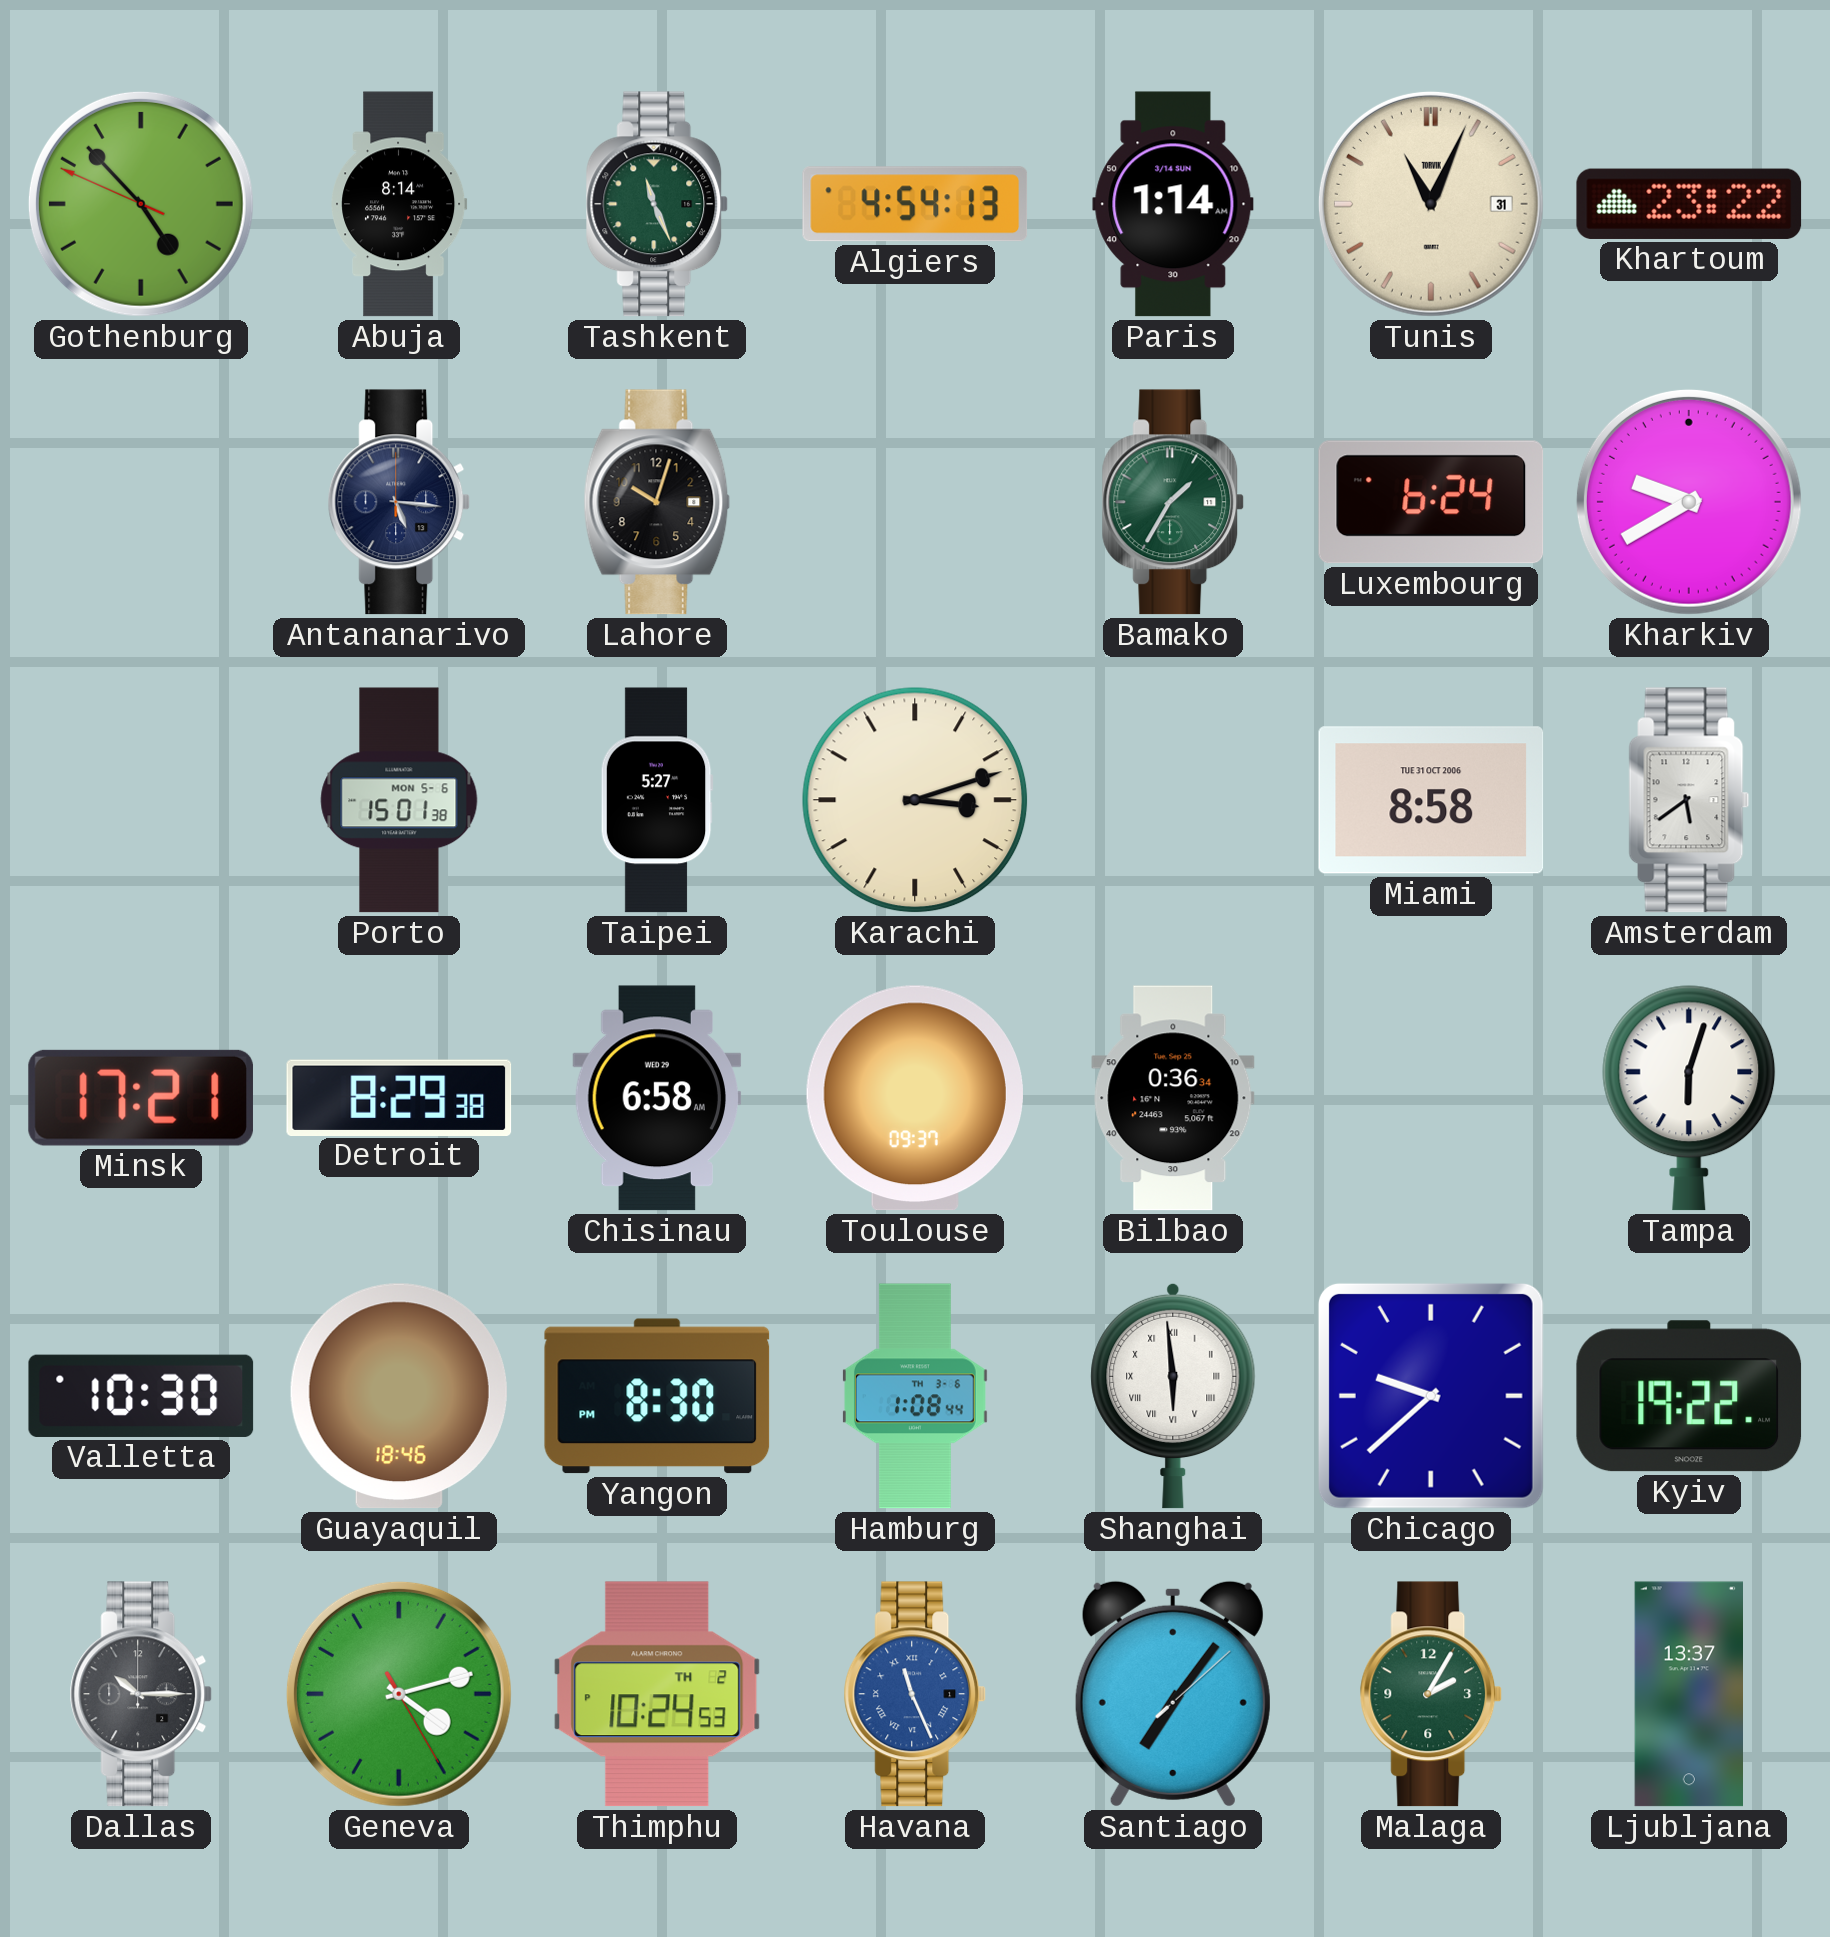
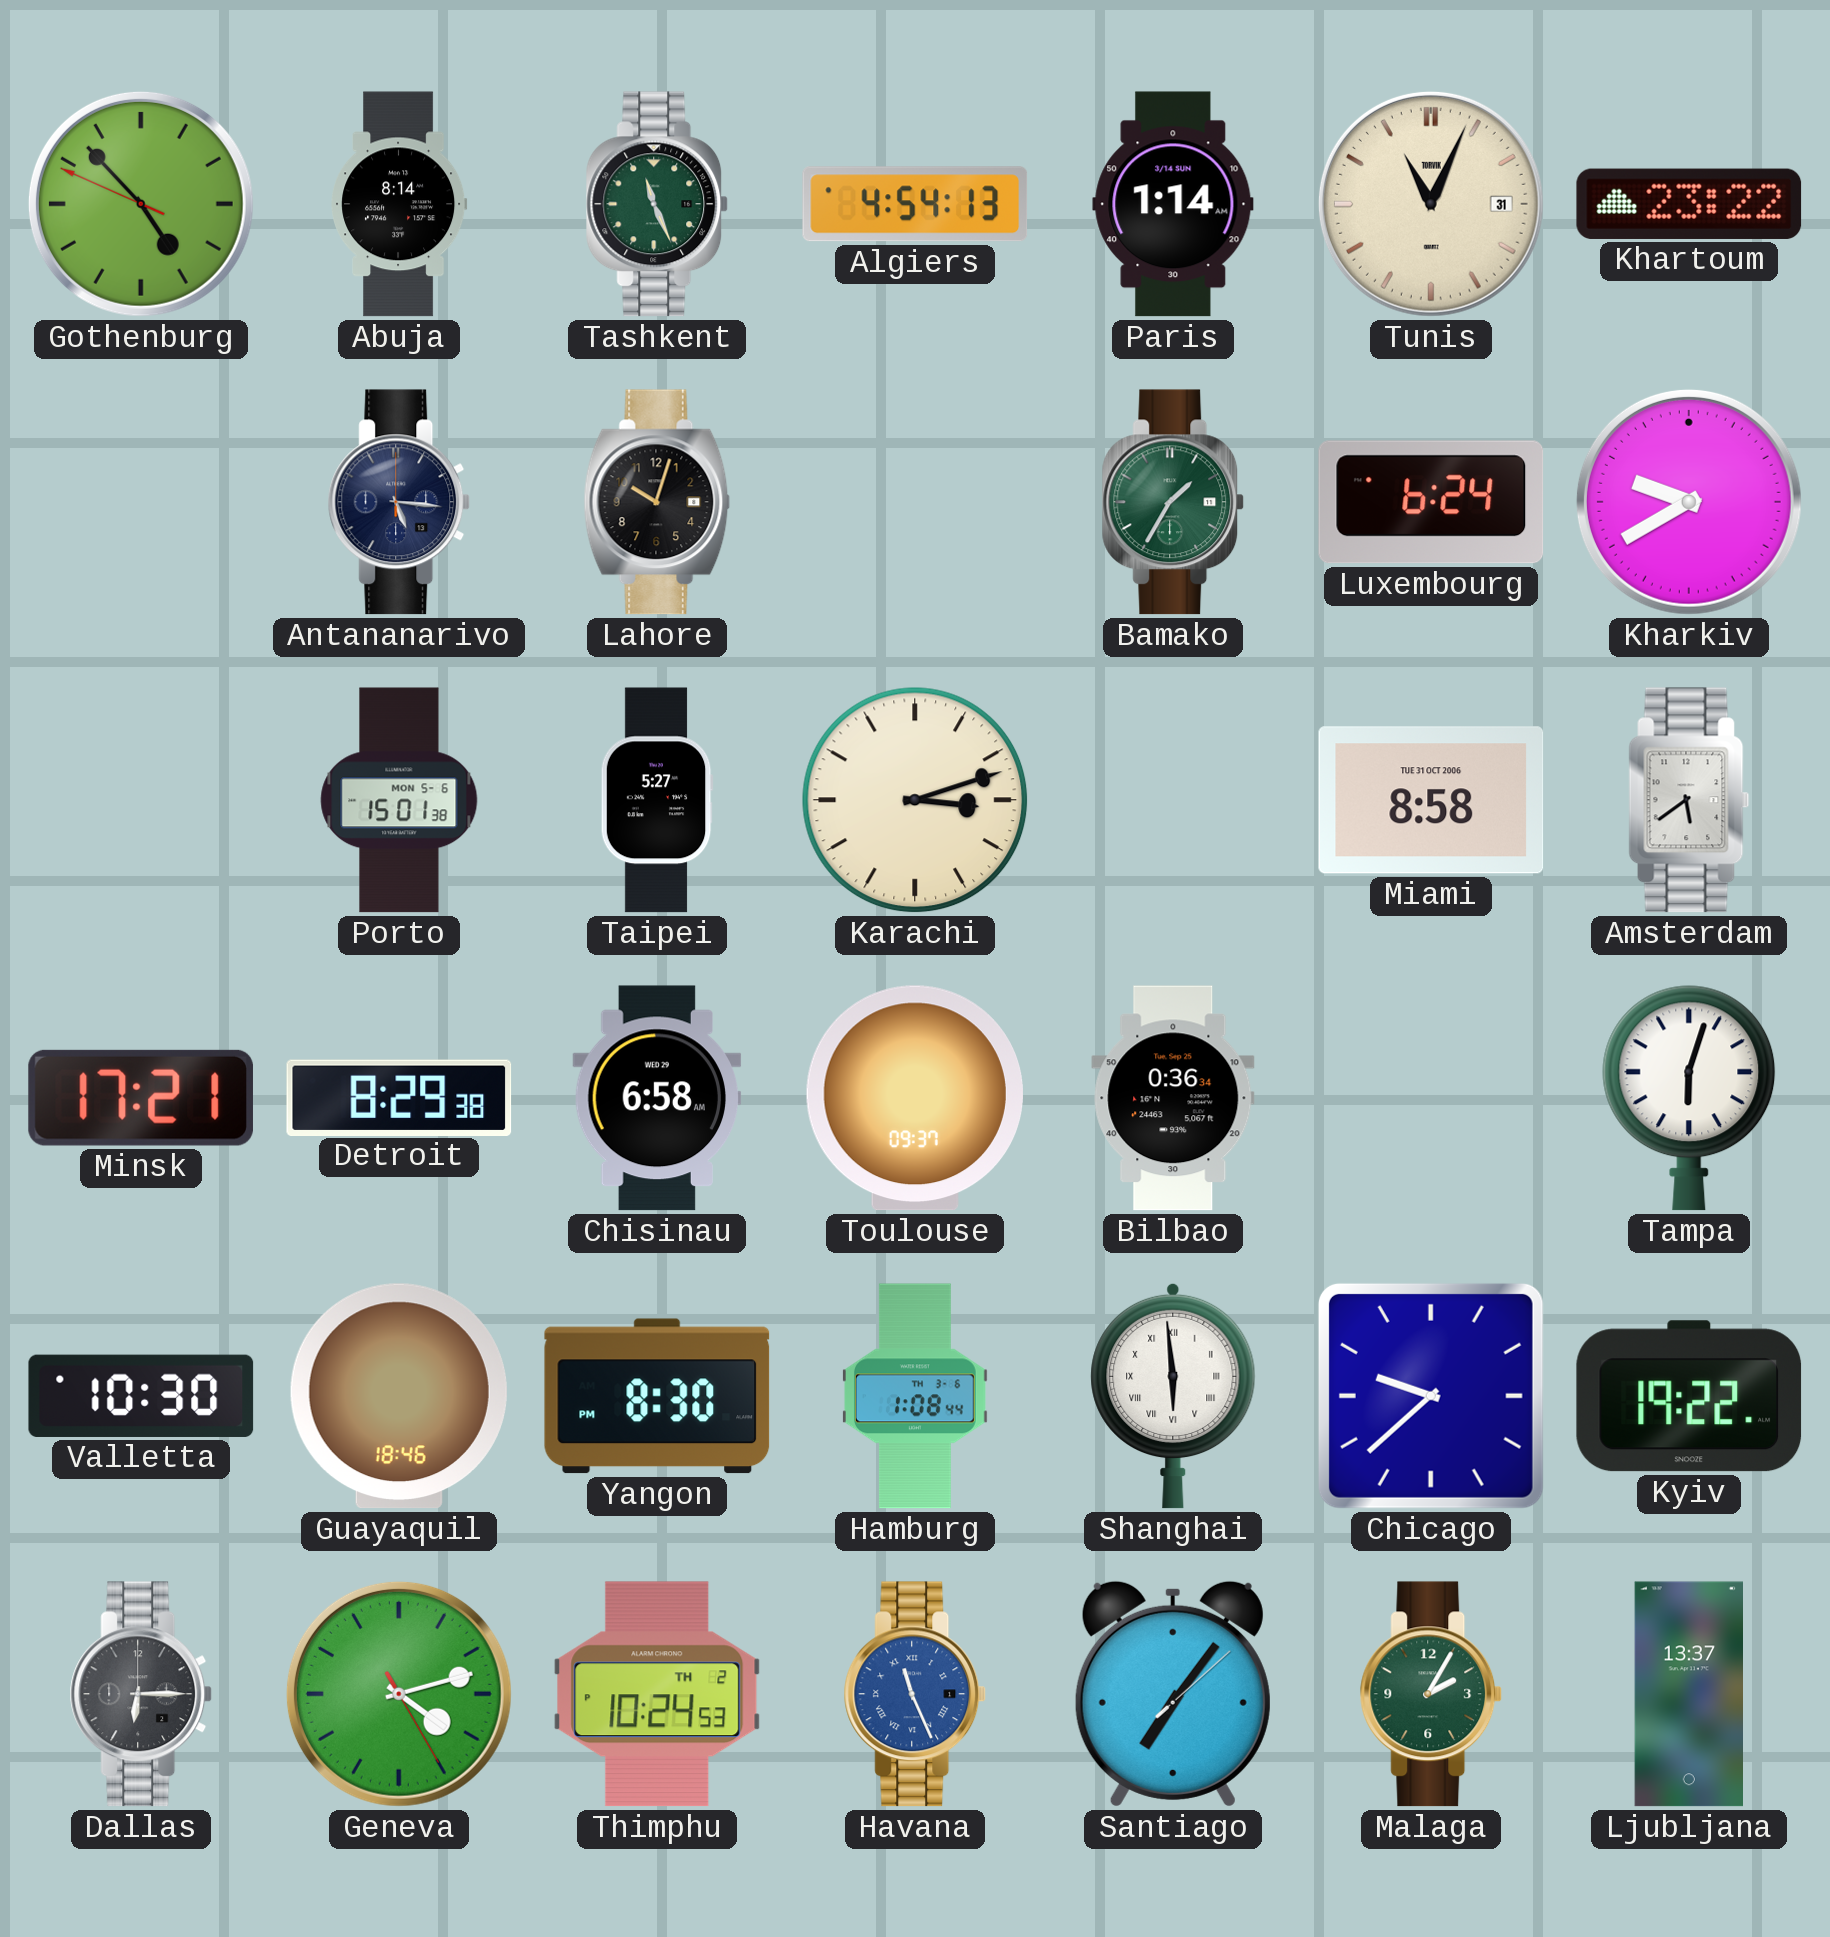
Dallas: 10:15 -> 6:15
